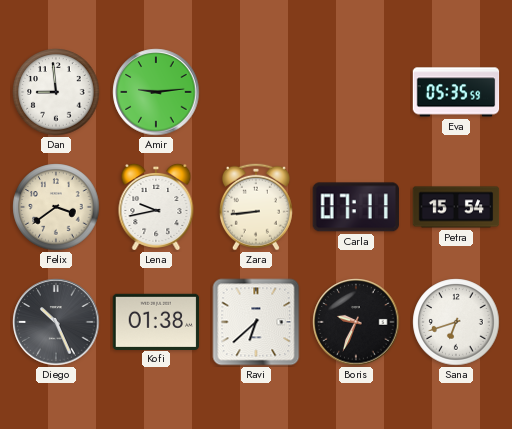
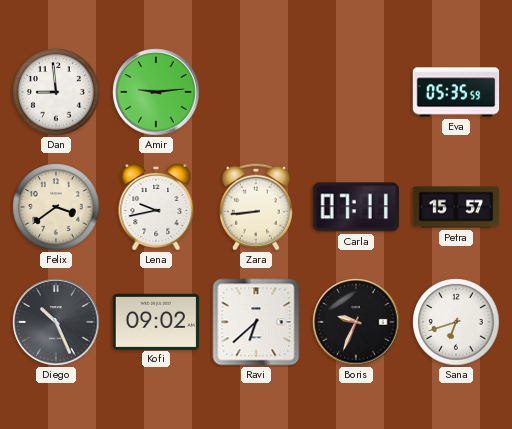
Petra: 15:54 -> 15:57
Kofi: 01:38 -> 09:02
